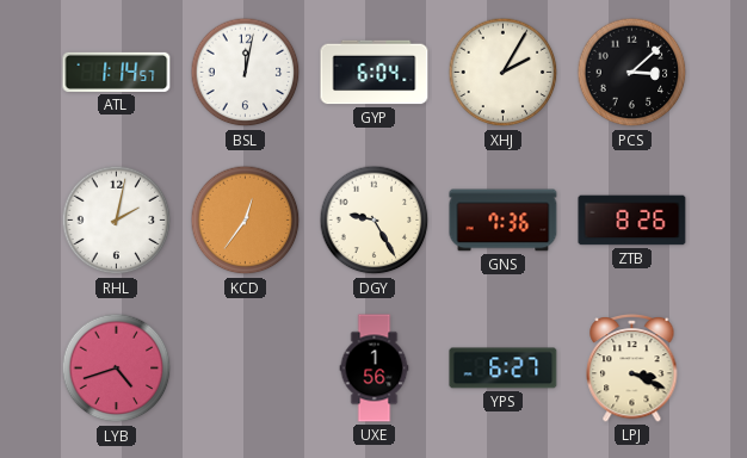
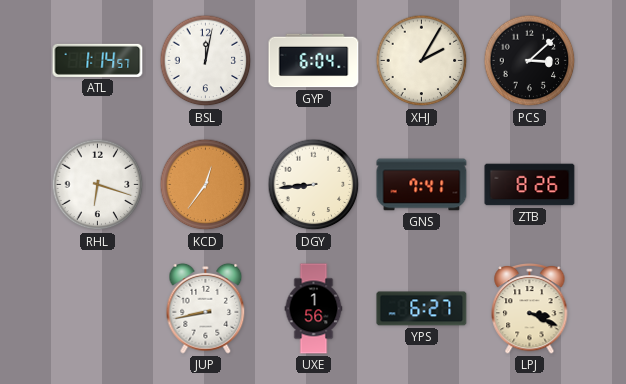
RHL: 2:02 -> 6:18
DGY: 9:25 -> 8:44
GNS: 7:36 -> 7:41
LYB: 4:42 -> none
JUP: none -> 8:43
